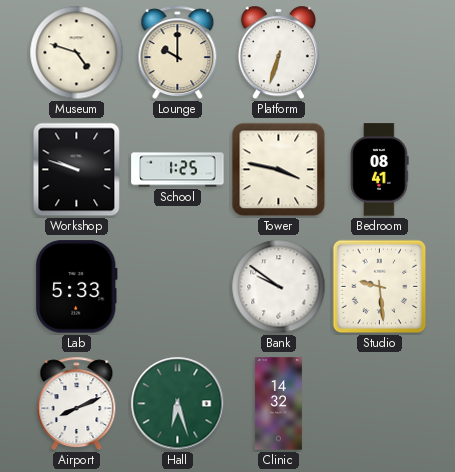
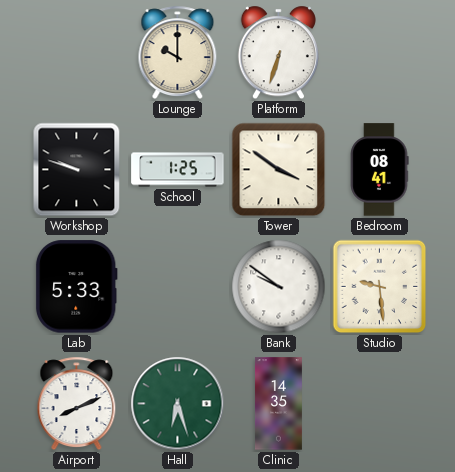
Museum: 4:48 -> none
Tower: 3:47 -> 3:51
Clinic: 14:32 -> 14:35
